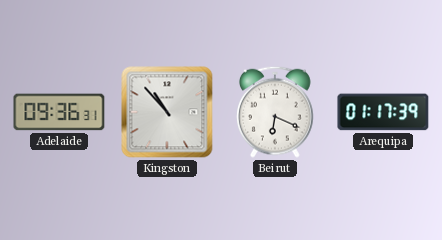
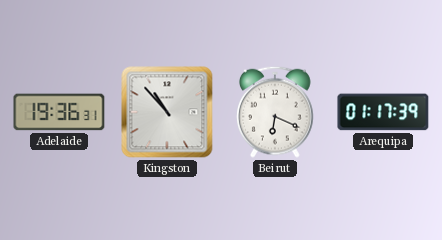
Adelaide: 09:36 -> 19:36
